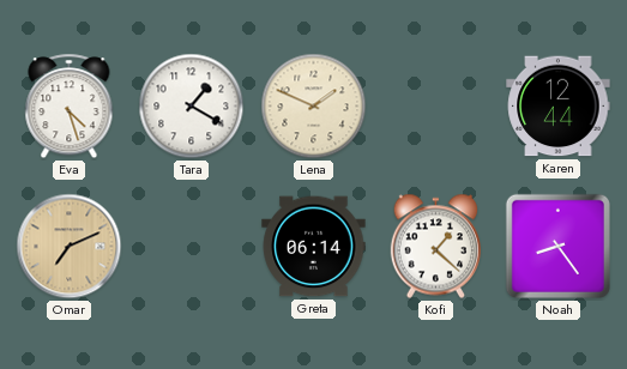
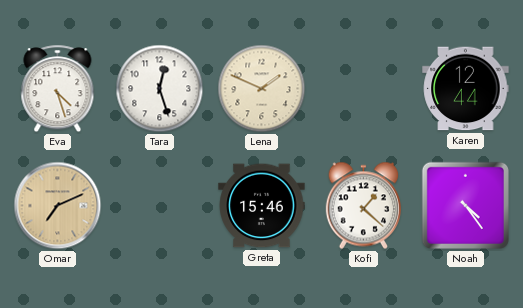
Tara: 1:20 -> 12:27
Greta: 06:14 -> 15:46
Noah: 8:24 -> 4:24
